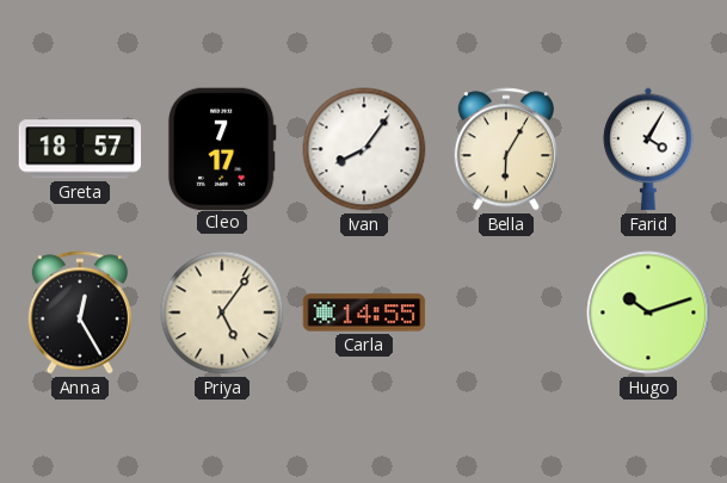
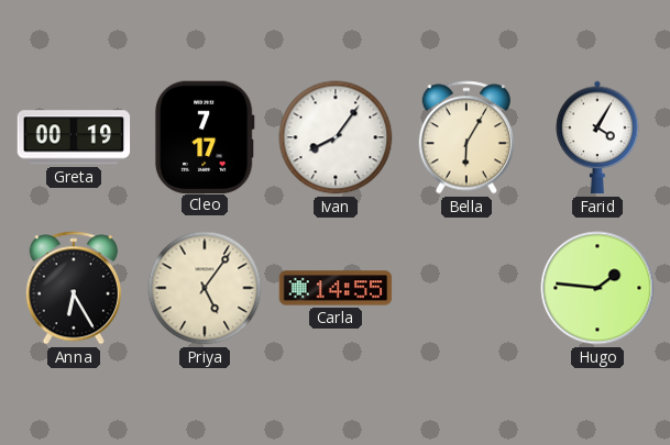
Greta: 18:57 -> 00:19
Anna: 12:25 -> 6:25
Hugo: 10:12 -> 1:46
